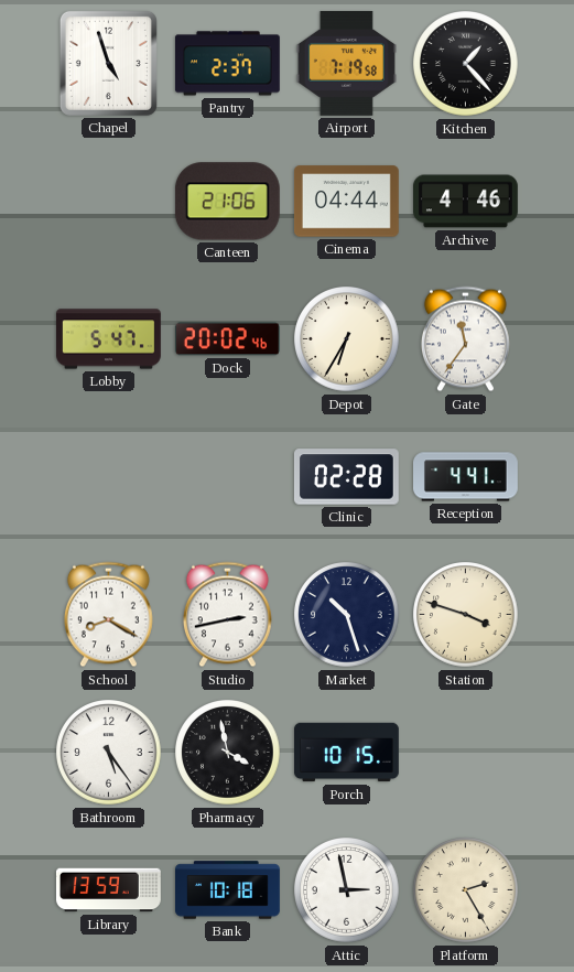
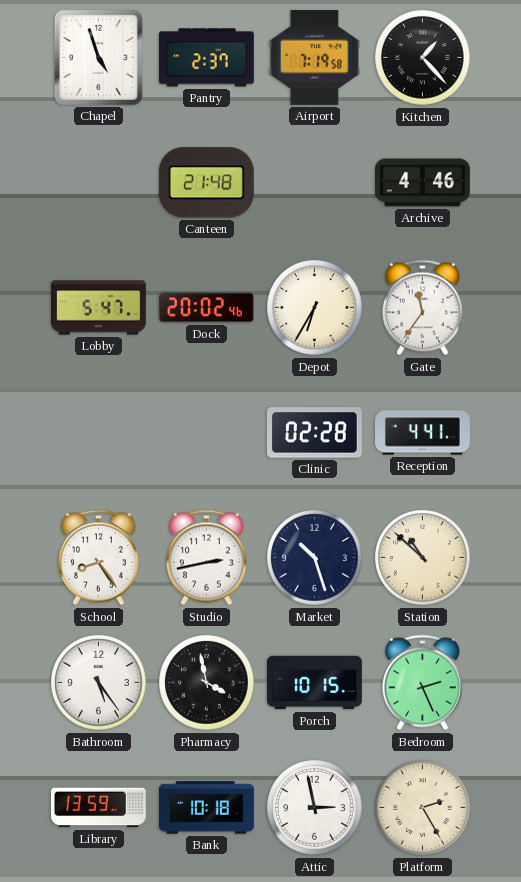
Canteen: 21:06 -> 21:48
Cinema: 04:44 -> none
School: 8:20 -> 8:24
Station: 3:48 -> 10:52
Bedroom: none -> 2:26
